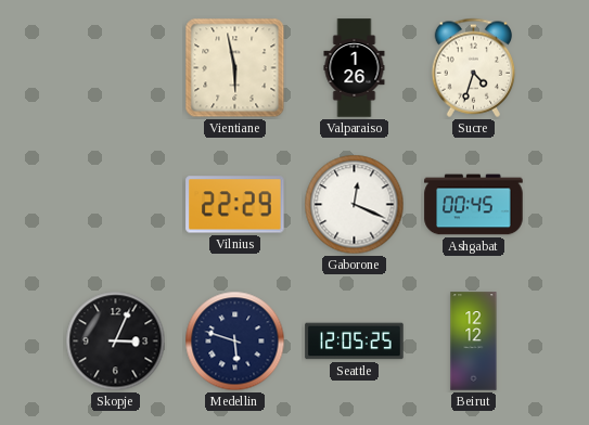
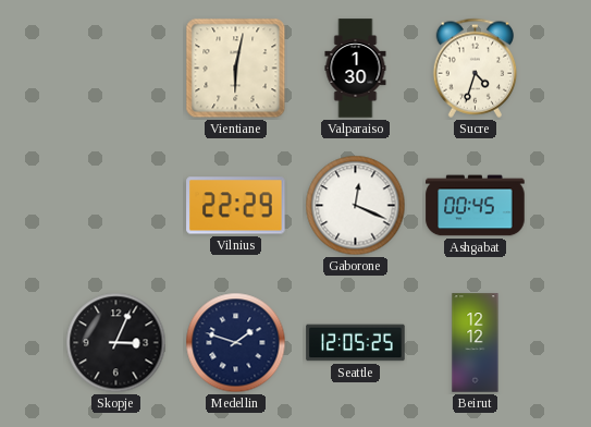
Vientiane: 5:58 -> 6:02
Valparaiso: 1:26 -> 1:30
Medellin: 5:48 -> 1:48
